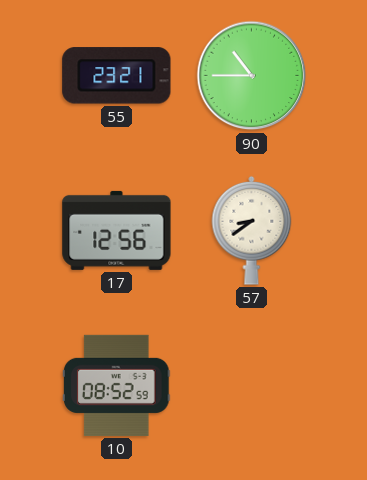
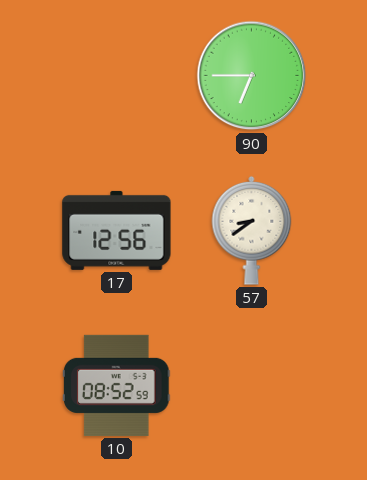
55: 23:21 -> none
90: 10:45 -> 6:45
